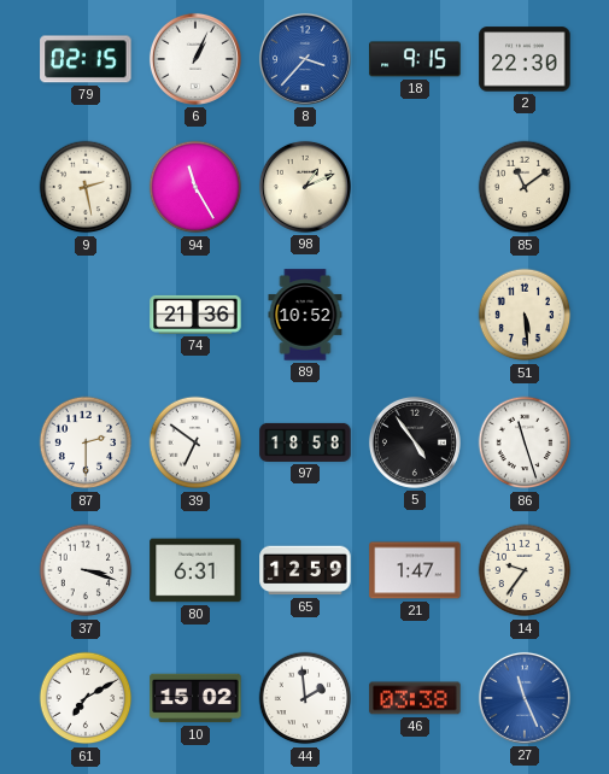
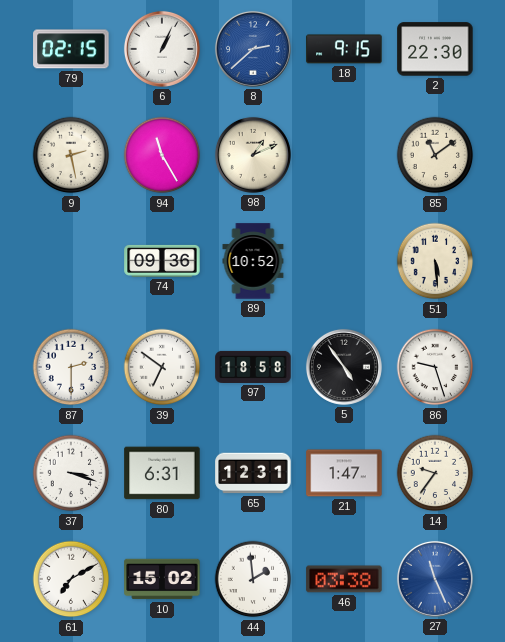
8: 3:37 -> 2:38
74: 21:36 -> 09:36
86: 11:27 -> 9:27
65: 12:59 -> 12:31
